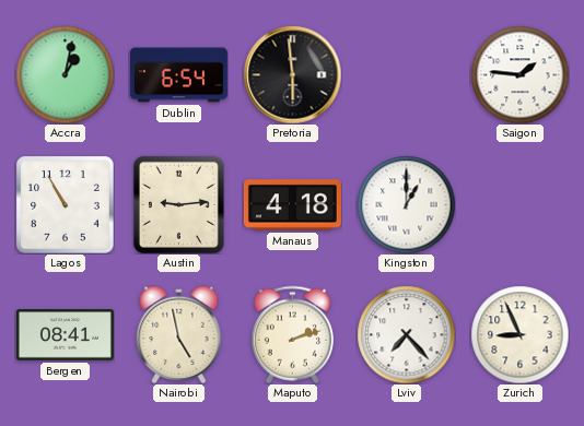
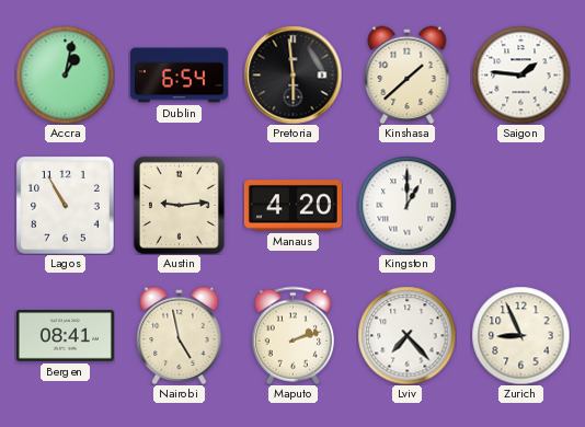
Kinshasa: none -> 1:38
Manaus: 4:18 -> 4:20
